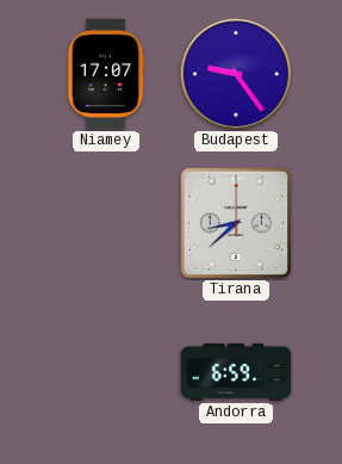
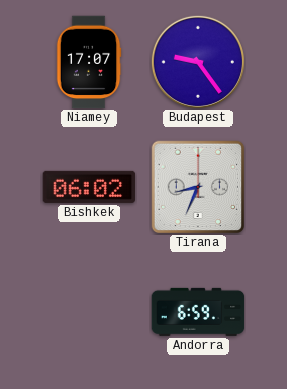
Bishkek: none -> 06:02
Tirana: 8:38 -> 8:34
